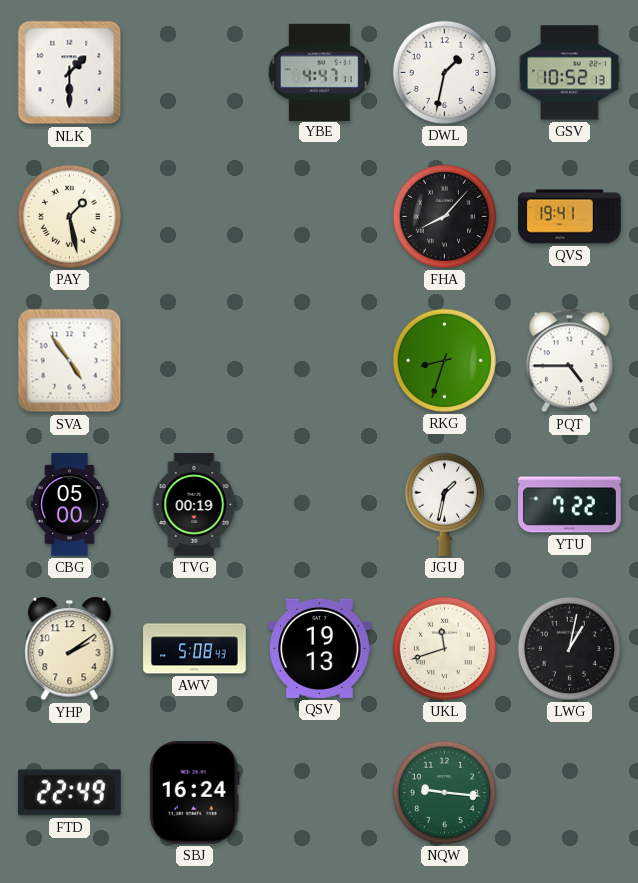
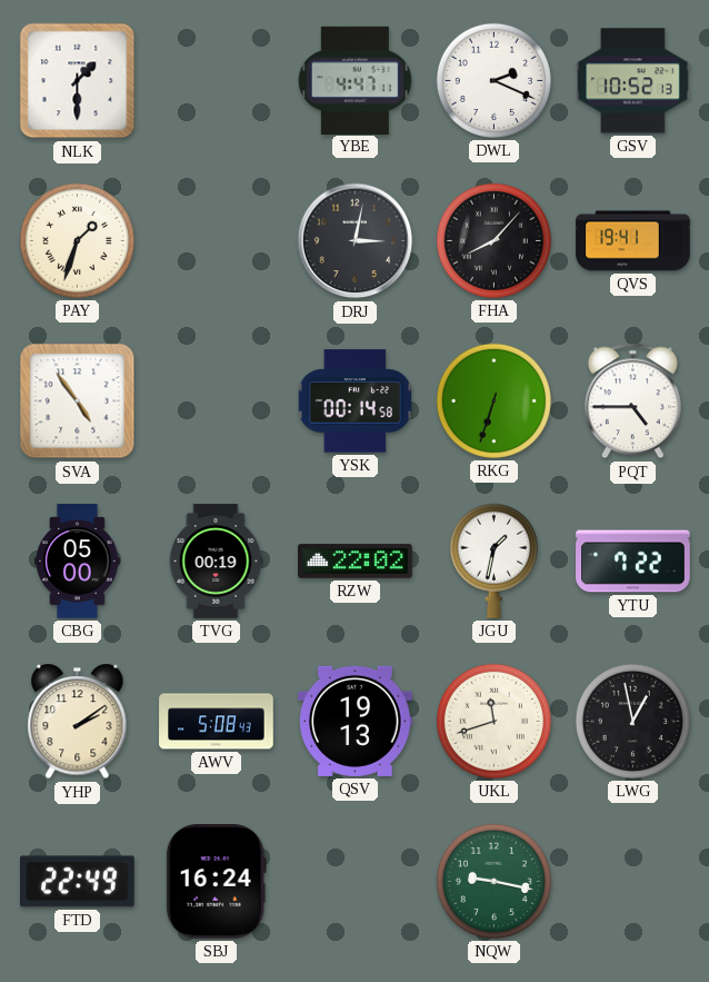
DWL: 1:32 -> 2:19
PAY: 1:28 -> 1:33
DRJ: none -> 3:02
YSK: none -> 00:14
RKG: 8:33 -> 6:33
RZW: none -> 22:02
LWG: 1:02 -> 12:58
NQW: 9:16 -> 9:17
